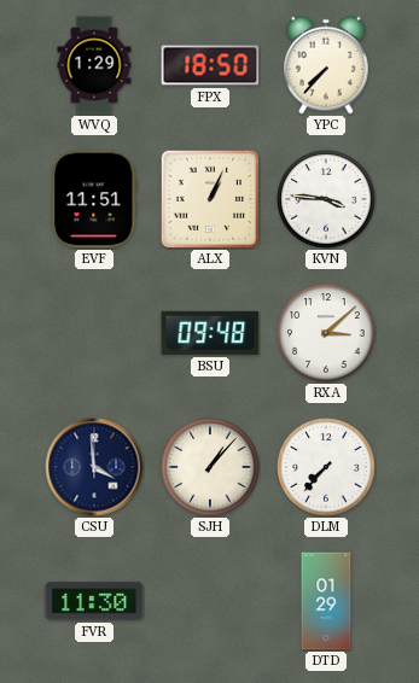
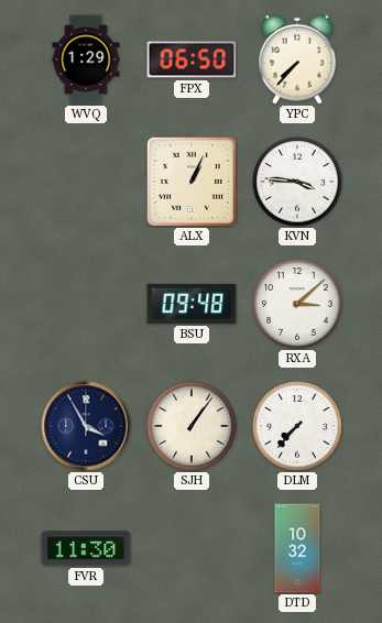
FPX: 18:50 -> 06:50
EVF: 11:51 -> none
CSU: 3:59 -> 3:55
SJH: 1:07 -> 1:06
DTD: 01:29 -> 10:32
